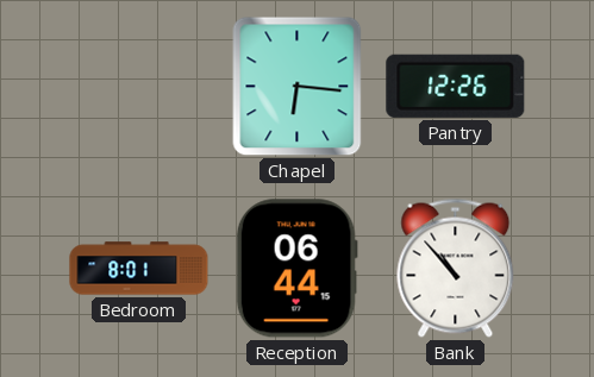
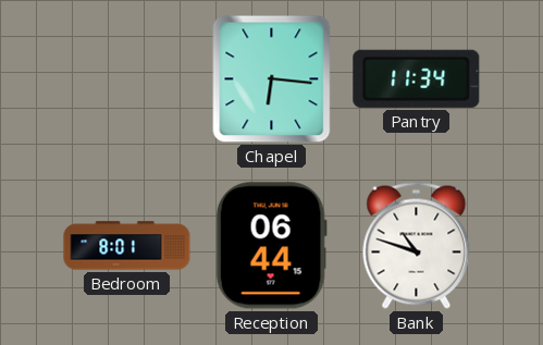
Pantry: 12:26 -> 11:34
Bank: 10:53 -> 10:48
